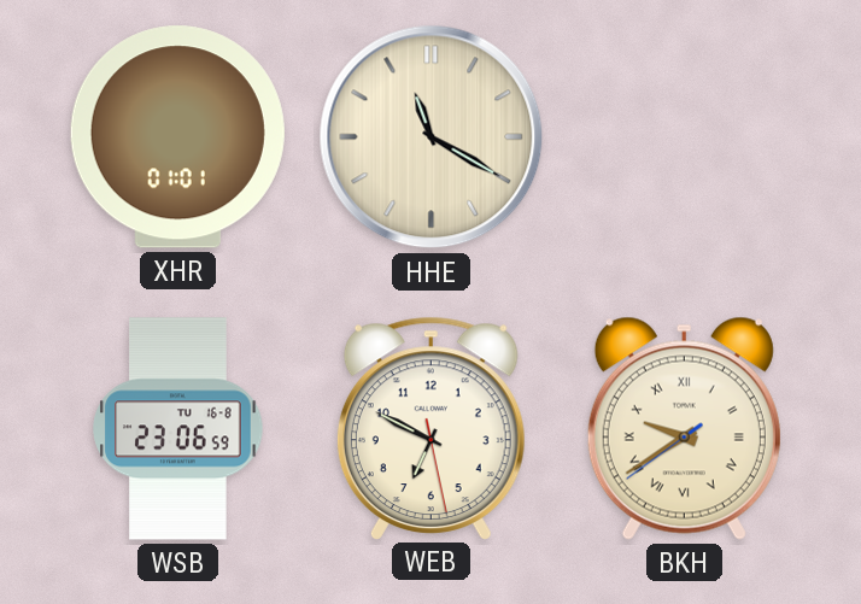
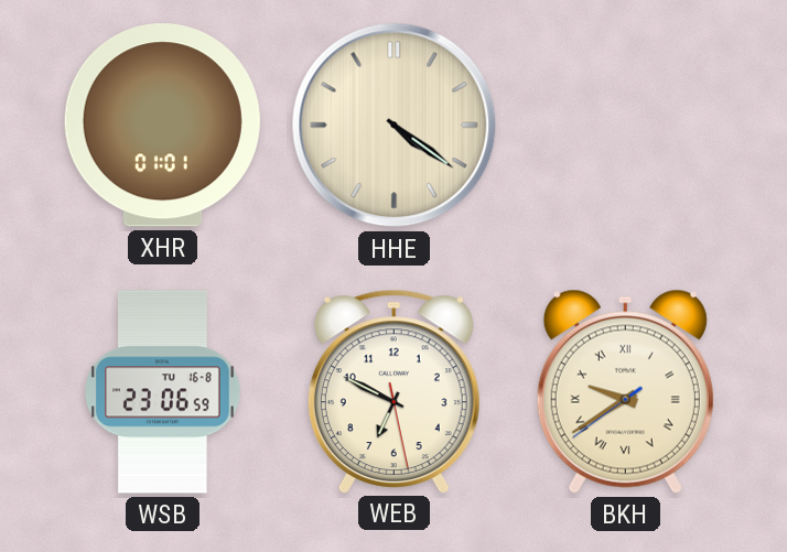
HHE: 11:20 -> 4:21
